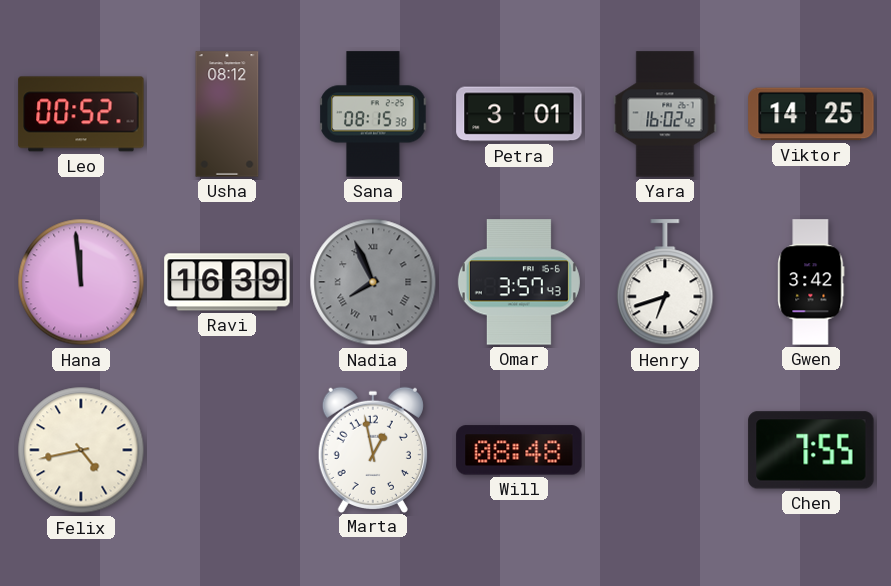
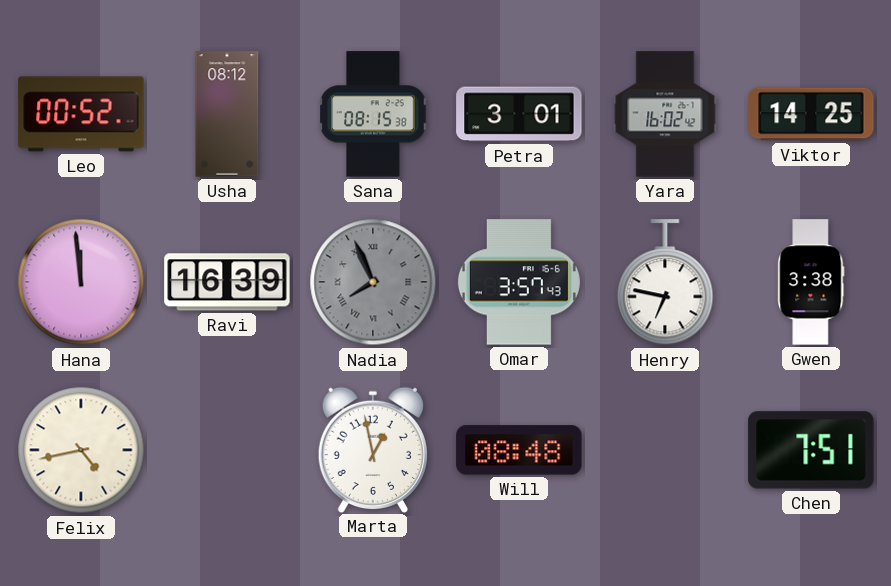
Henry: 6:42 -> 6:47
Gwen: 3:42 -> 3:38
Chen: 7:55 -> 7:51
